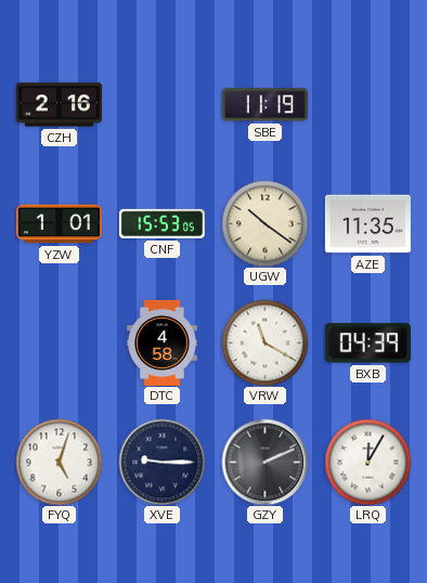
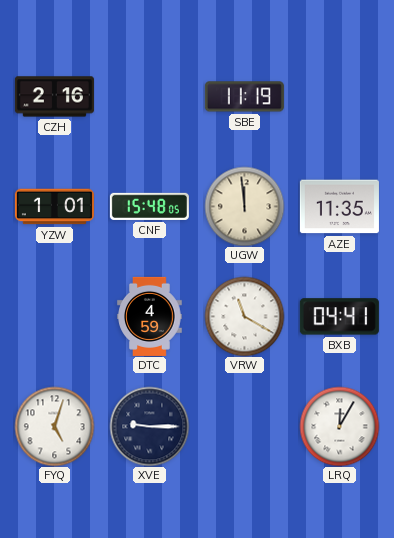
CNF: 15:53 -> 15:48
UGW: 10:21 -> 11:59
DTC: 4:58 -> 4:59
BXB: 04:39 -> 04:41
GZY: 2:11 -> none
